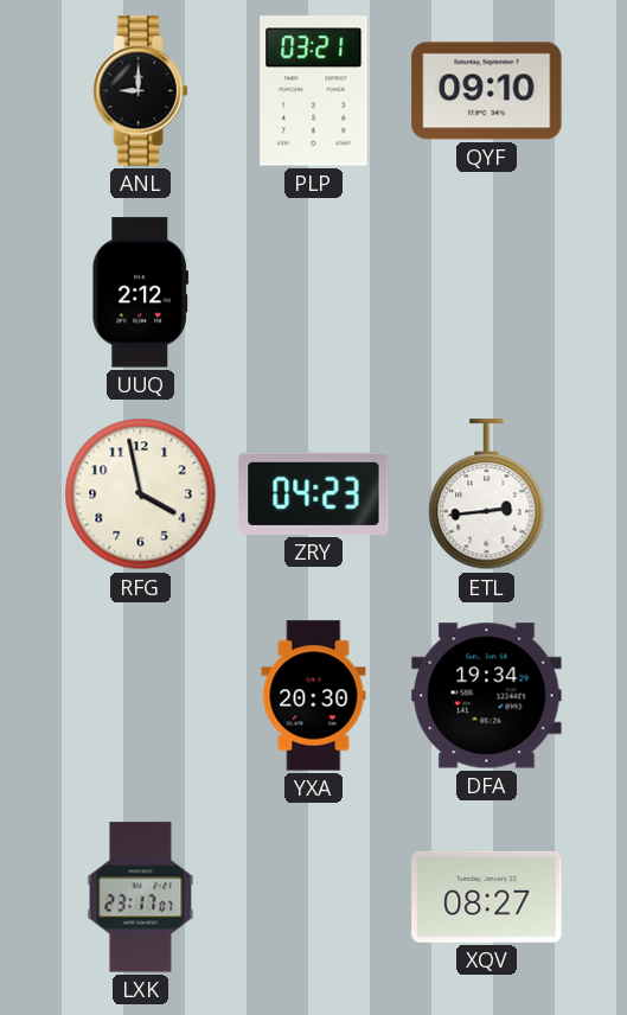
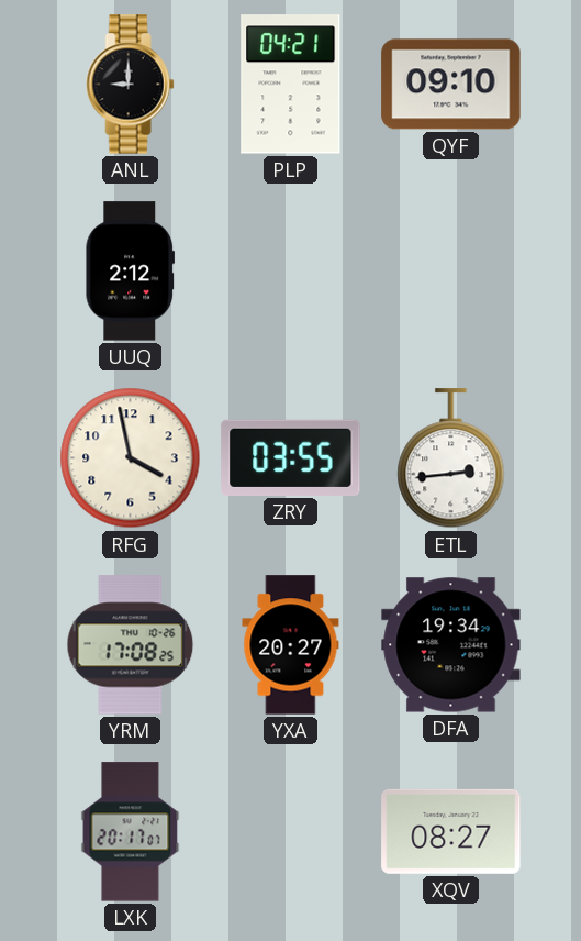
PLP: 03:21 -> 04:21
ZRY: 04:23 -> 03:55
YRM: none -> 17:08
YXA: 20:30 -> 20:27
LXK: 23:17 -> 20:17
